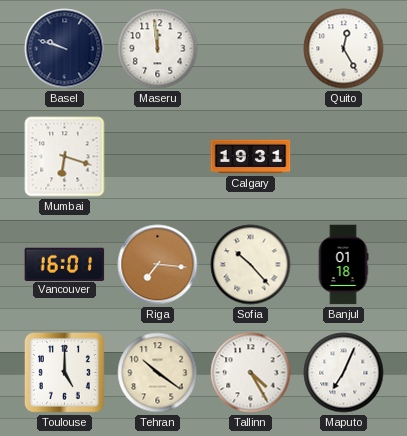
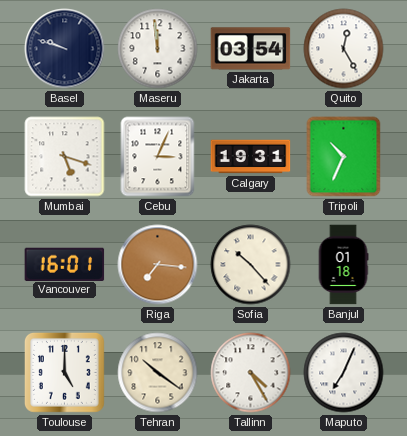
Jakarta: none -> 03:54
Mumbai: 6:18 -> 5:18
Cebu: none -> 3:04
Tripoli: none -> 10:34
